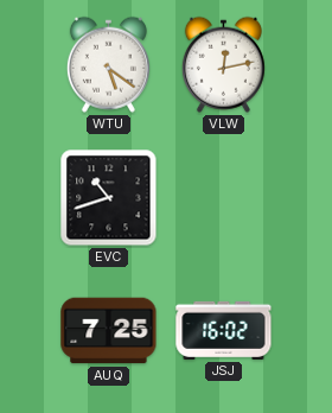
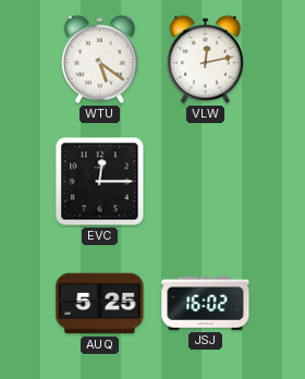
EVC: 10:42 -> 12:15
AUQ: 7:25 -> 5:25
